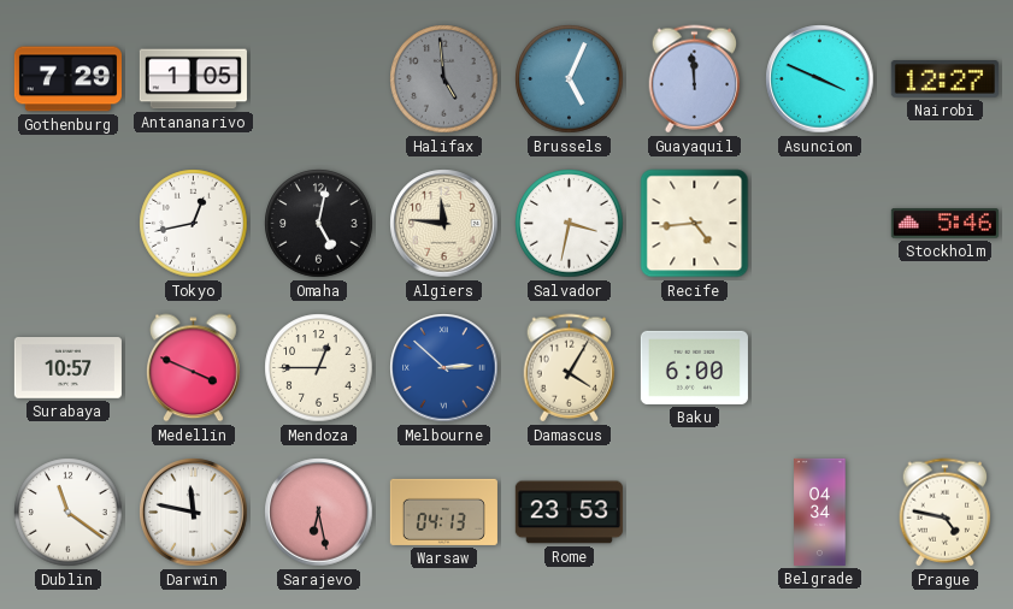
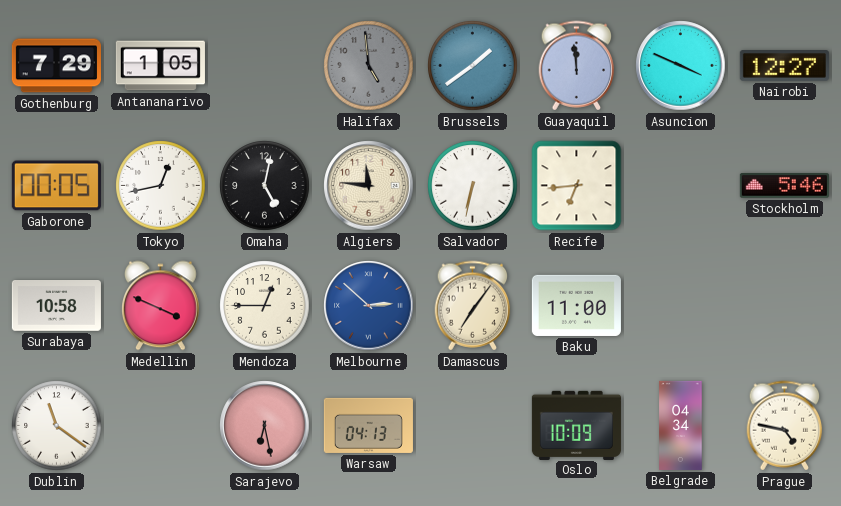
Brussels: 5:04 -> 1:39
Gaborone: none -> 00:05
Salvador: 3:32 -> 6:32
Recife: 4:44 -> 6:44
Surabaya: 10:57 -> 10:58
Damascus: 4:05 -> 7:06
Baku: 6:00 -> 11:00
Darwin: 11:47 -> none
Rome: 23:53 -> none
Oslo: none -> 10:09
